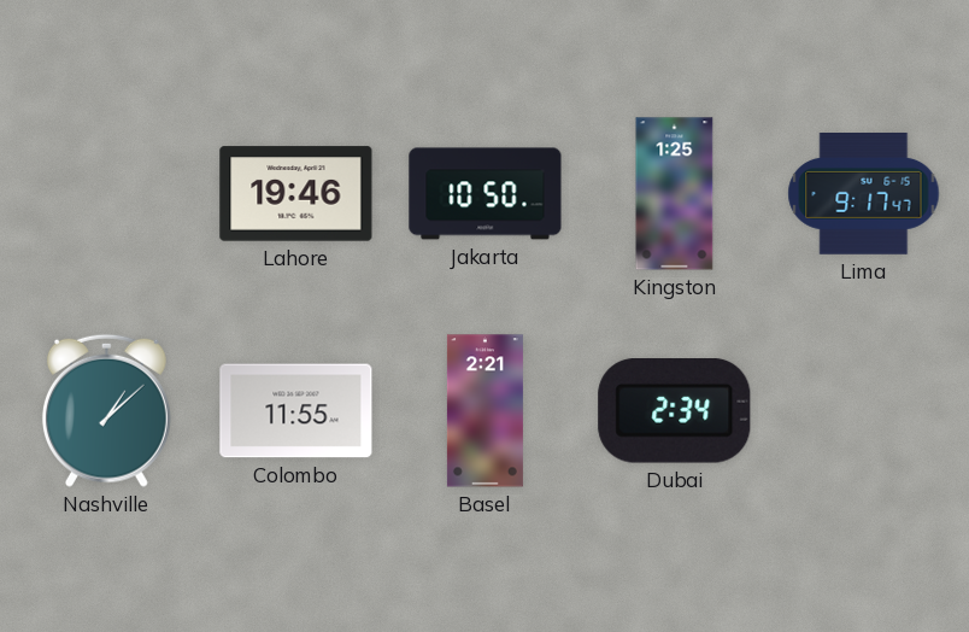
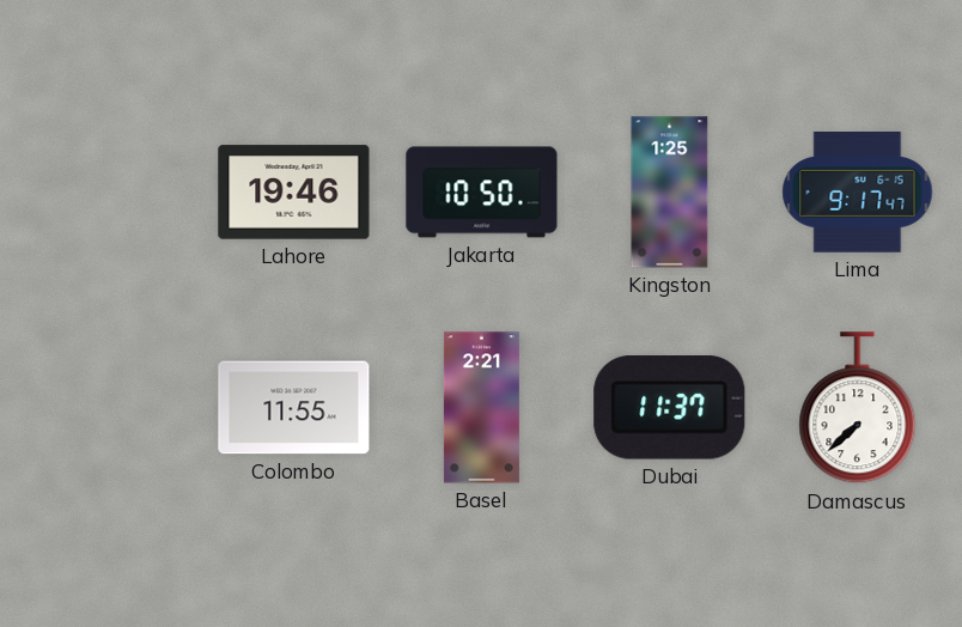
Nashville: 1:08 -> none
Dubai: 2:34 -> 11:37
Damascus: none -> 7:38
